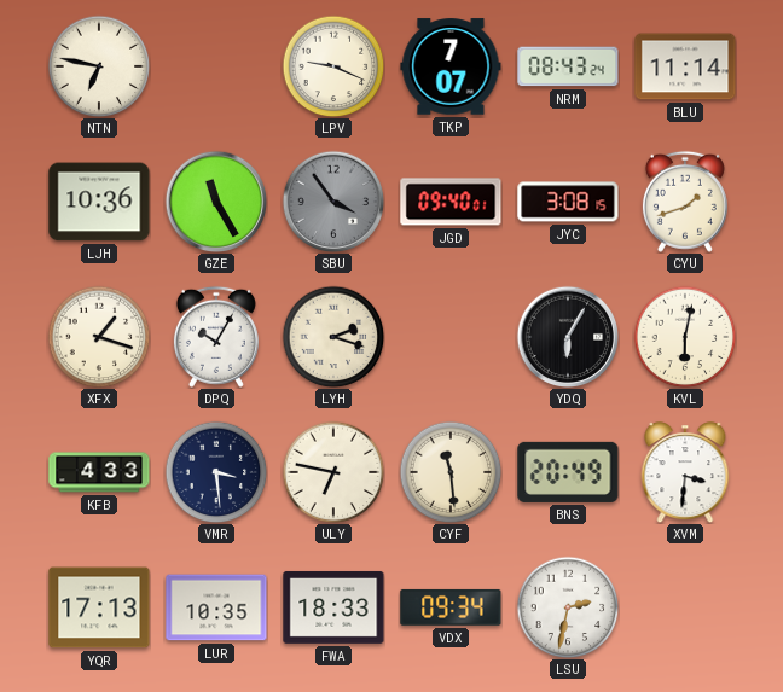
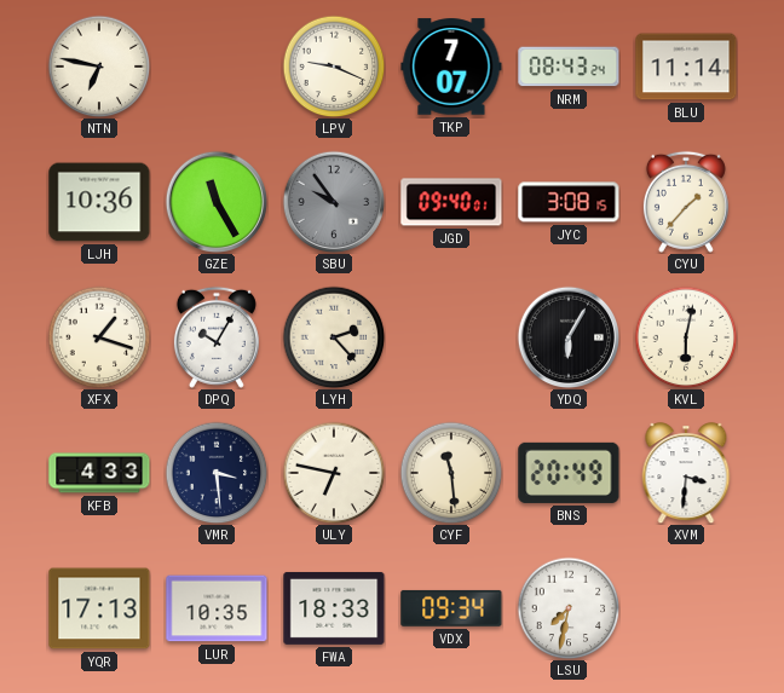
SBU: 3:54 -> 9:54
CYU: 1:42 -> 1:37
LYH: 2:18 -> 2:23
LSU: 2:32 -> 7:32
